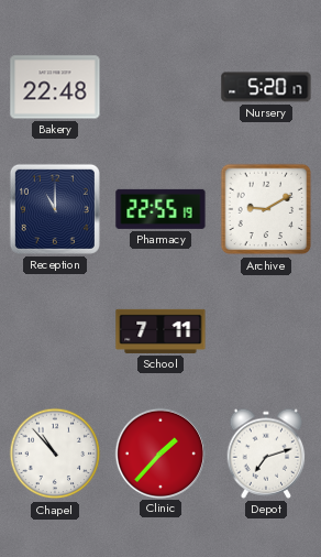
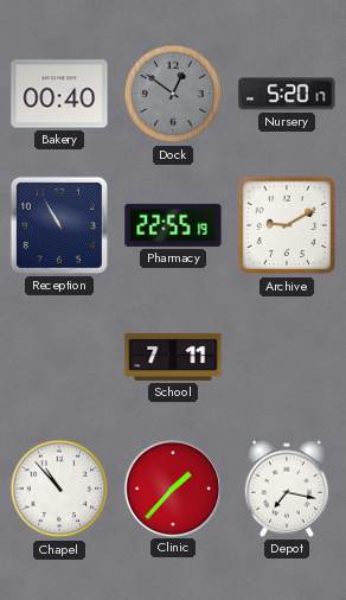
Bakery: 22:48 -> 00:40
Dock: none -> 12:51
Reception: 11:00 -> 10:55
Depot: 7:12 -> 7:17
